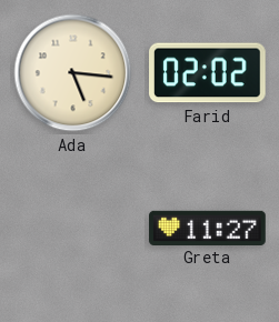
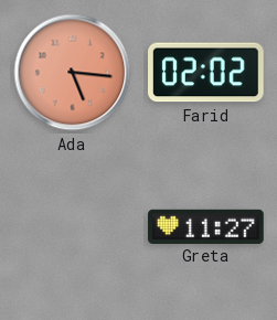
Ada dial: cream -> salmon
